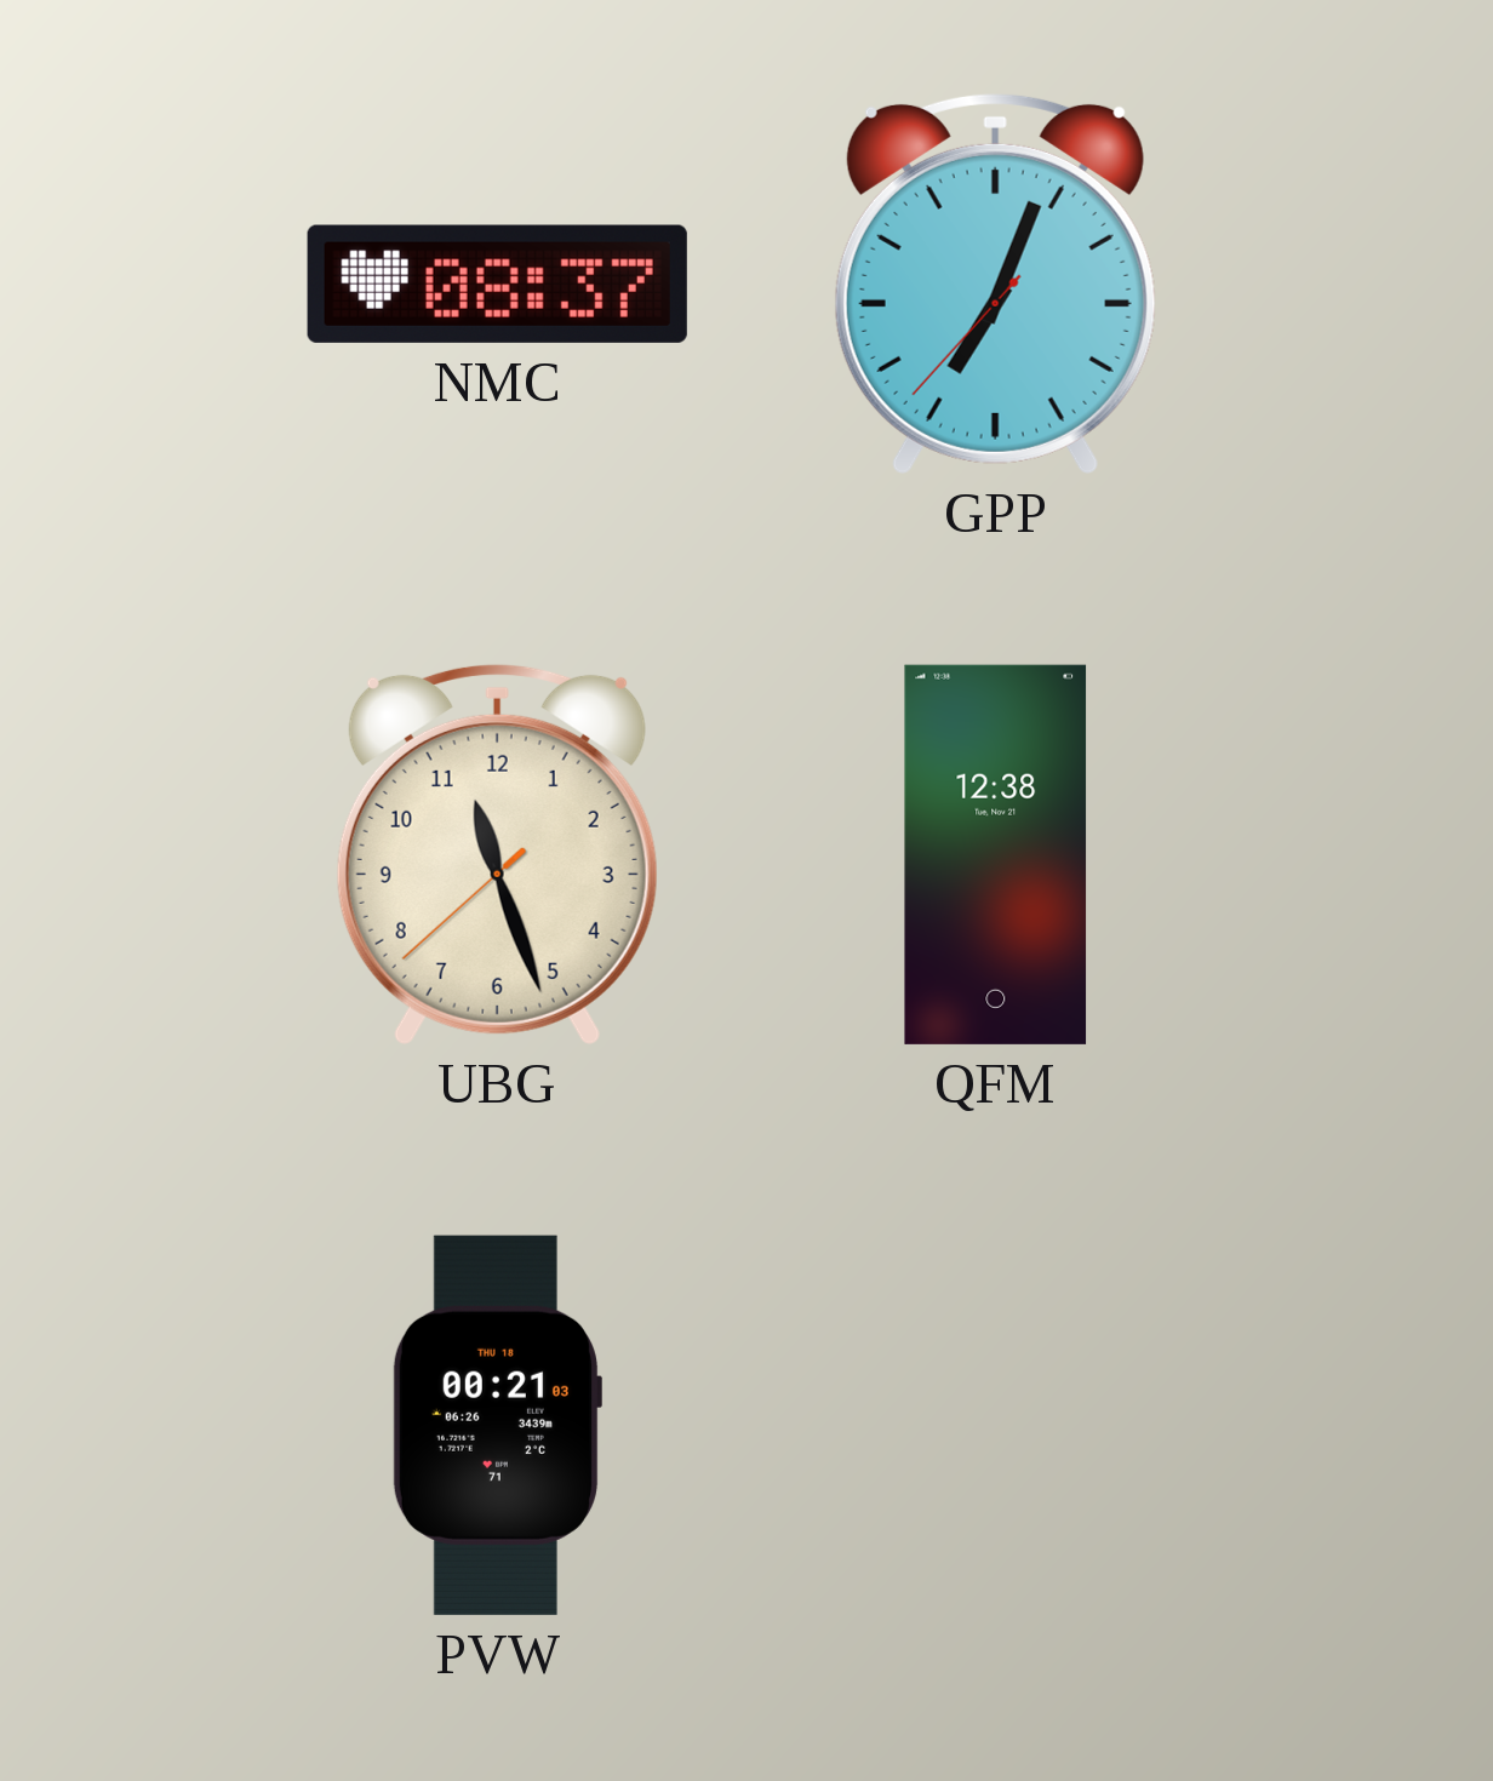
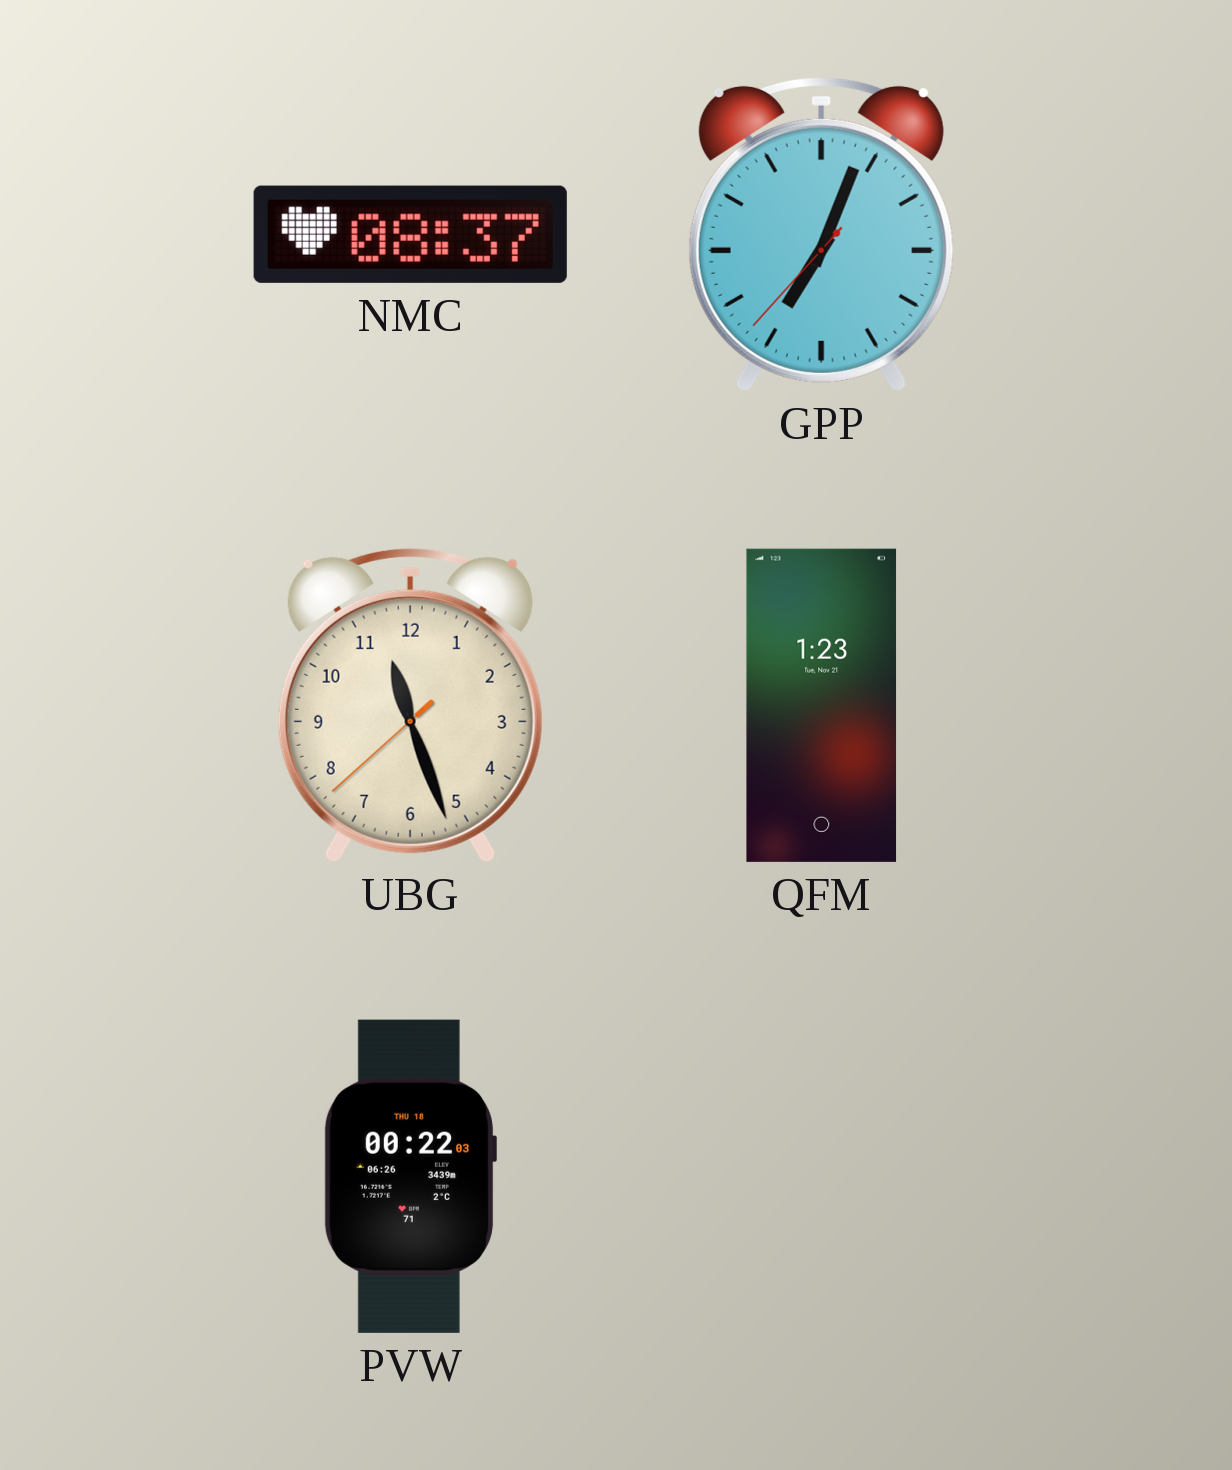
QFM: 12:38 -> 1:23
PVW: 00:21 -> 00:22
